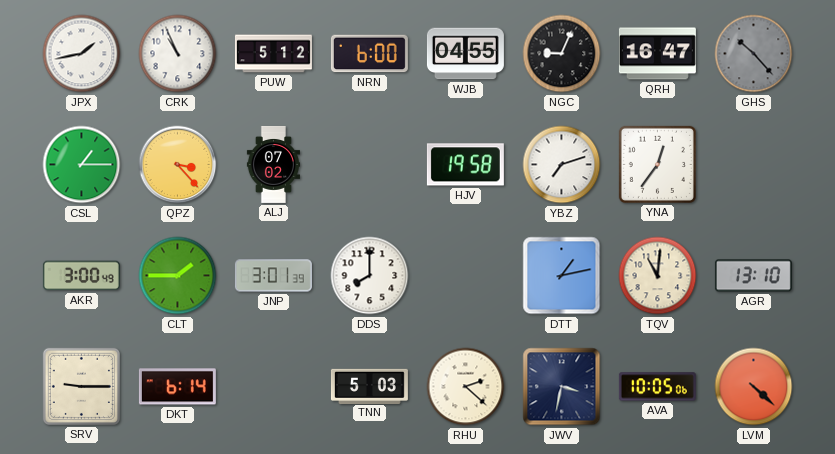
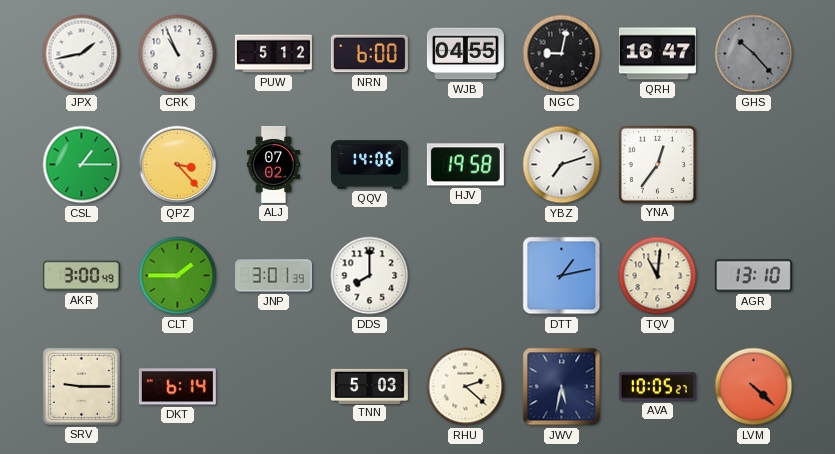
NGC: 9:04 -> 9:02
QQV: none -> 14:06
JWV: 3:32 -> 5:32
AVA: 10:05:06 -> 10:05:27
